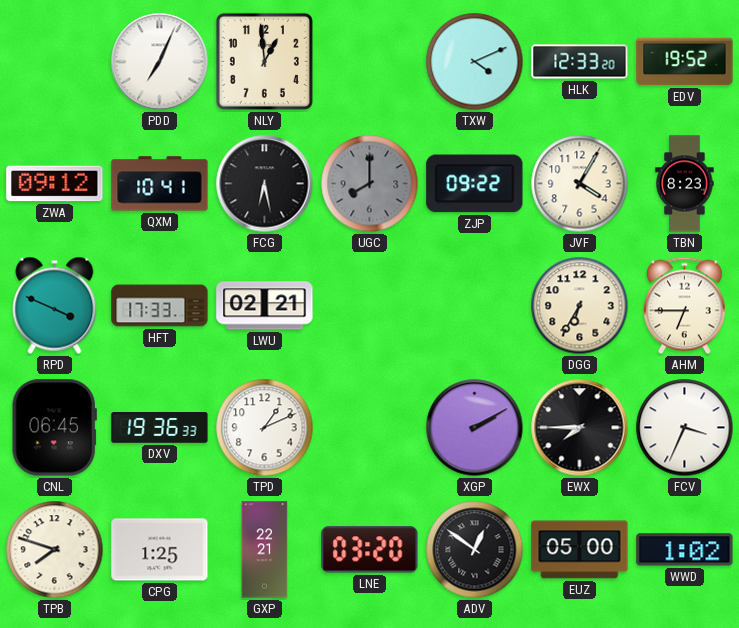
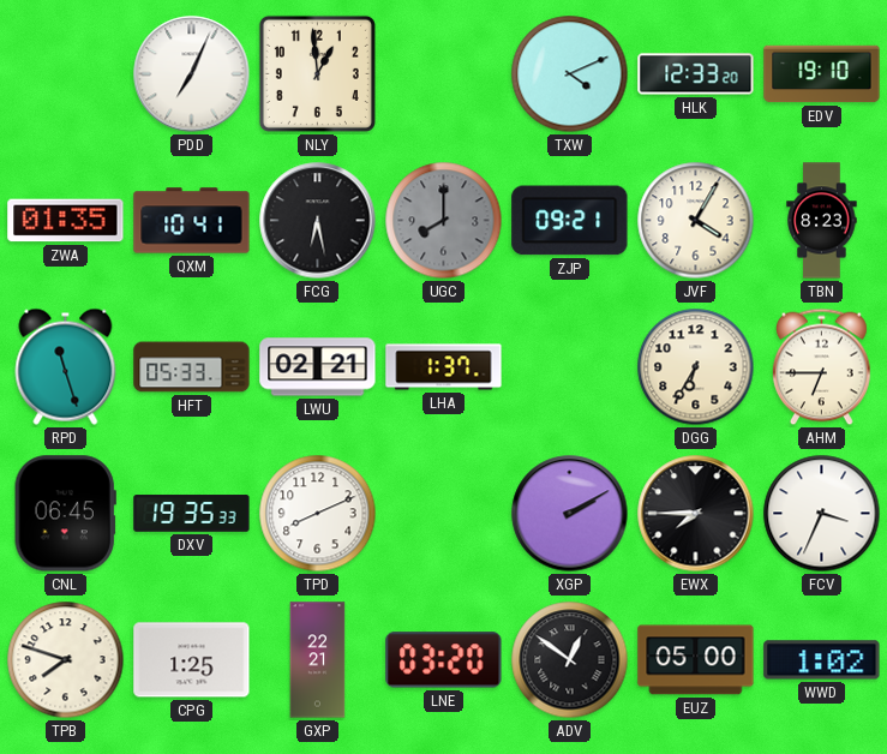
EDV: 19:52 -> 19:10
ZWA: 09:12 -> 01:35
ZJP: 09:22 -> 09:21
RPD: 3:49 -> 11:27
HFT: 17:33 -> 05:33
LHA: none -> 1:37
DXV: 19:36 -> 19:35
TPD: 1:11 -> 8:11
